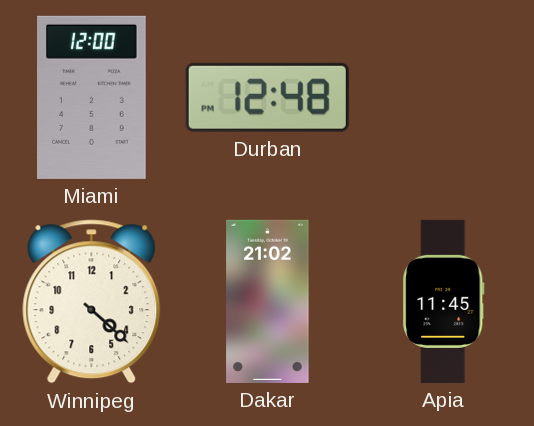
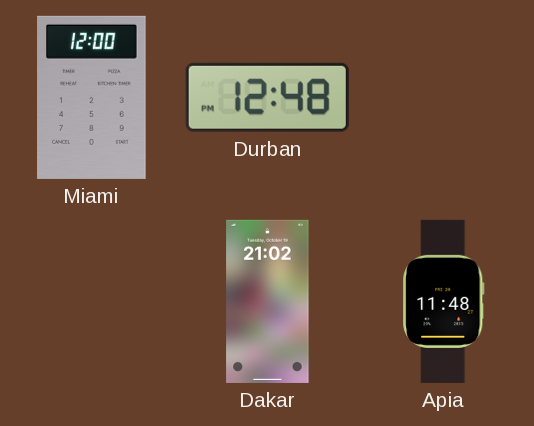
Winnipeg: 4:22 -> none
Apia: 11:45 -> 11:48
